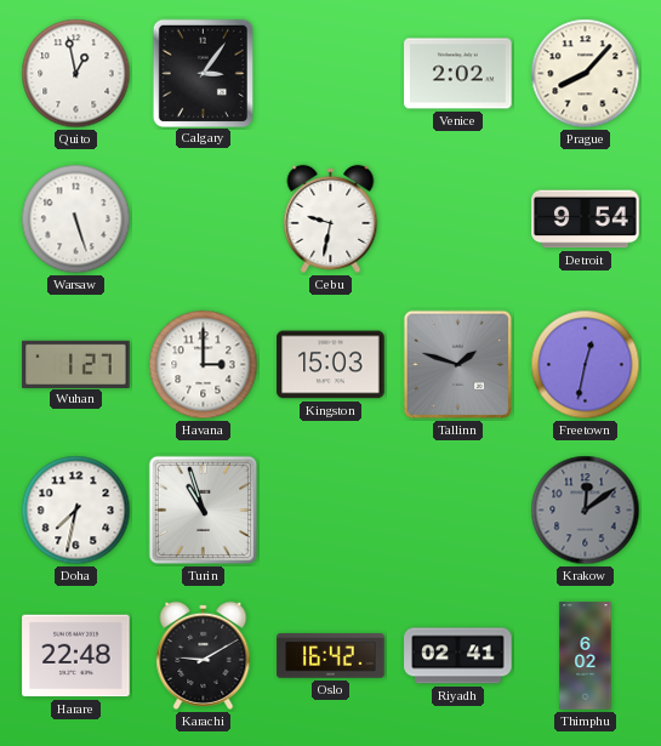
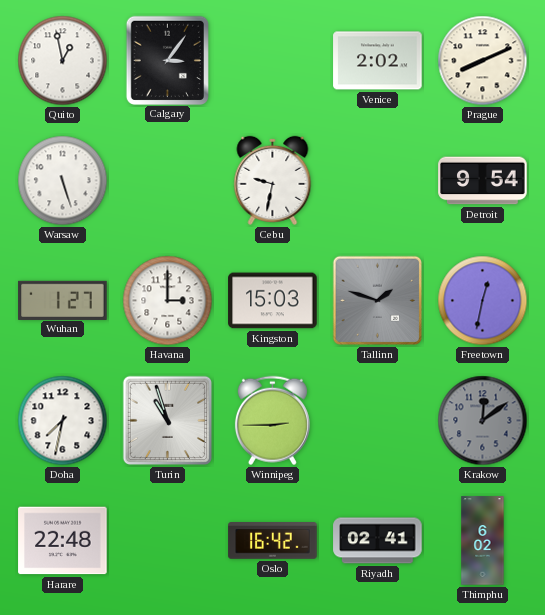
Prague: 8:07 -> 8:11
Winnipeg: none -> 2:45
Karachi: 9:10 -> none
